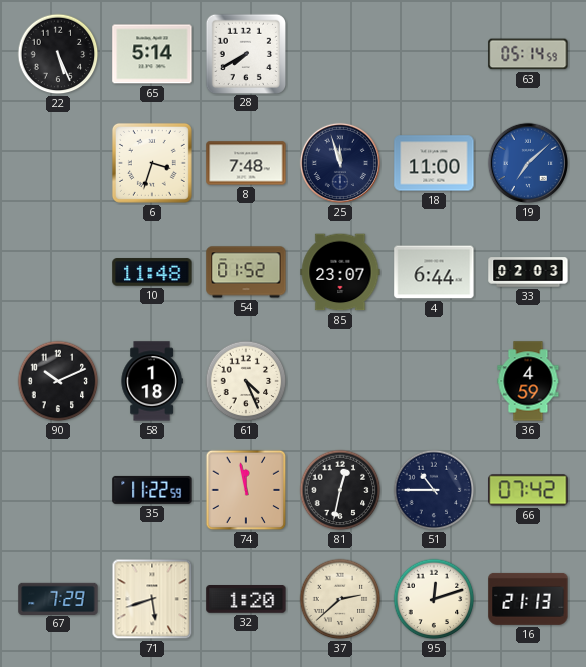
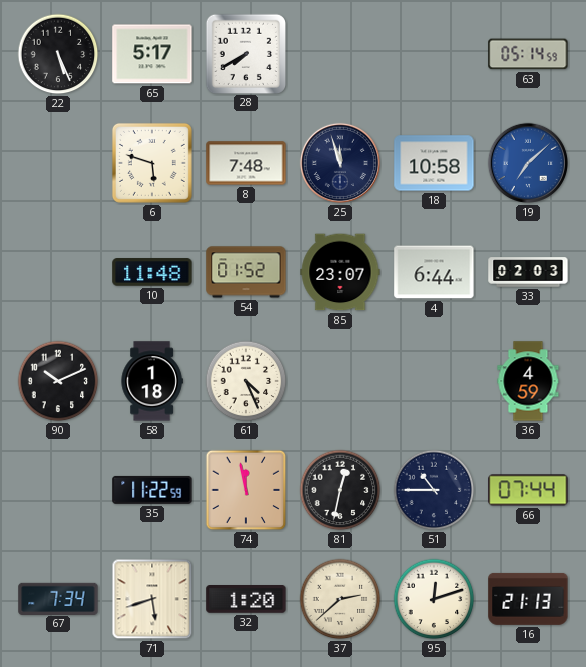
65: 5:14 -> 5:17
6: 3:33 -> 5:48
18: 11:00 -> 10:58
66: 07:42 -> 07:44
67: 7:29 -> 7:34
